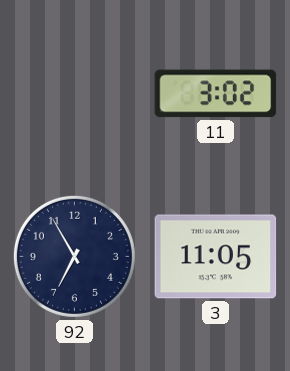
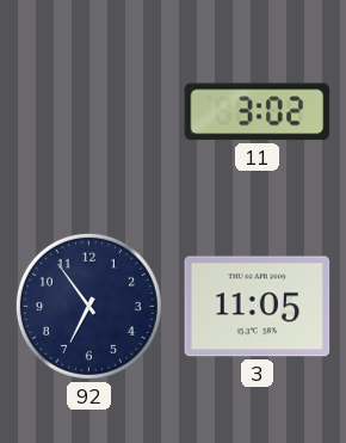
92: 6:55 -> 6:54
